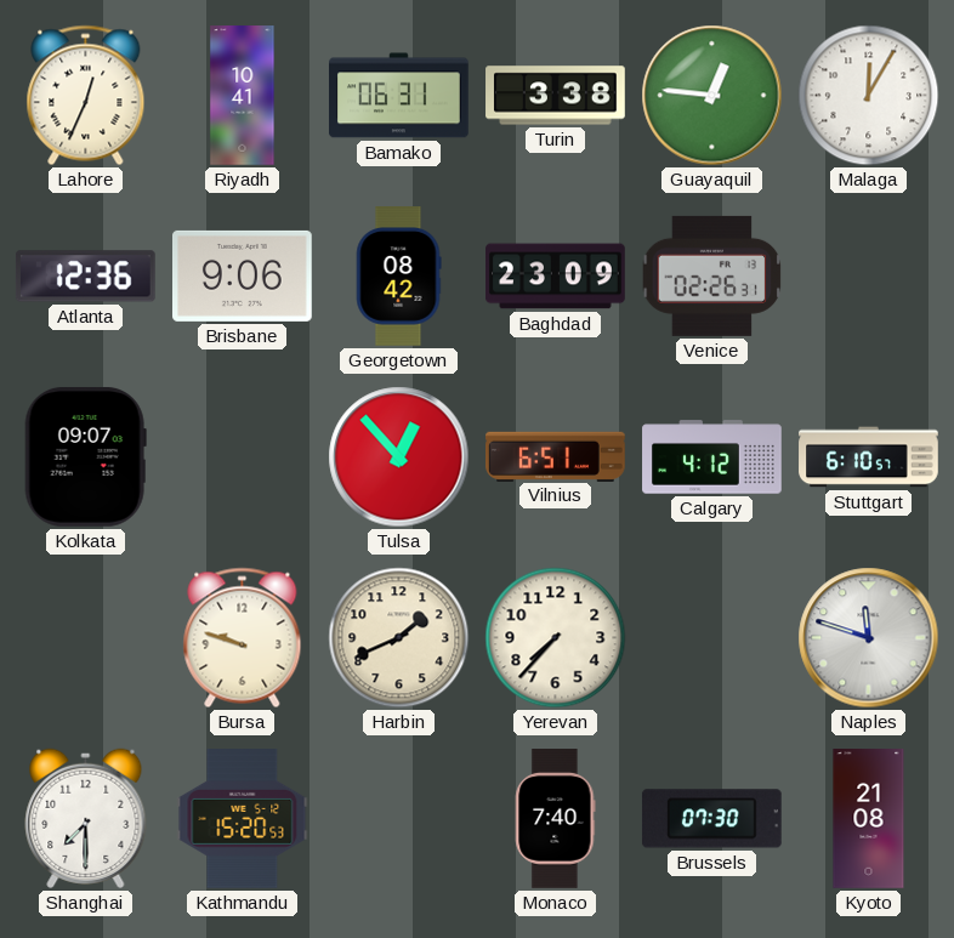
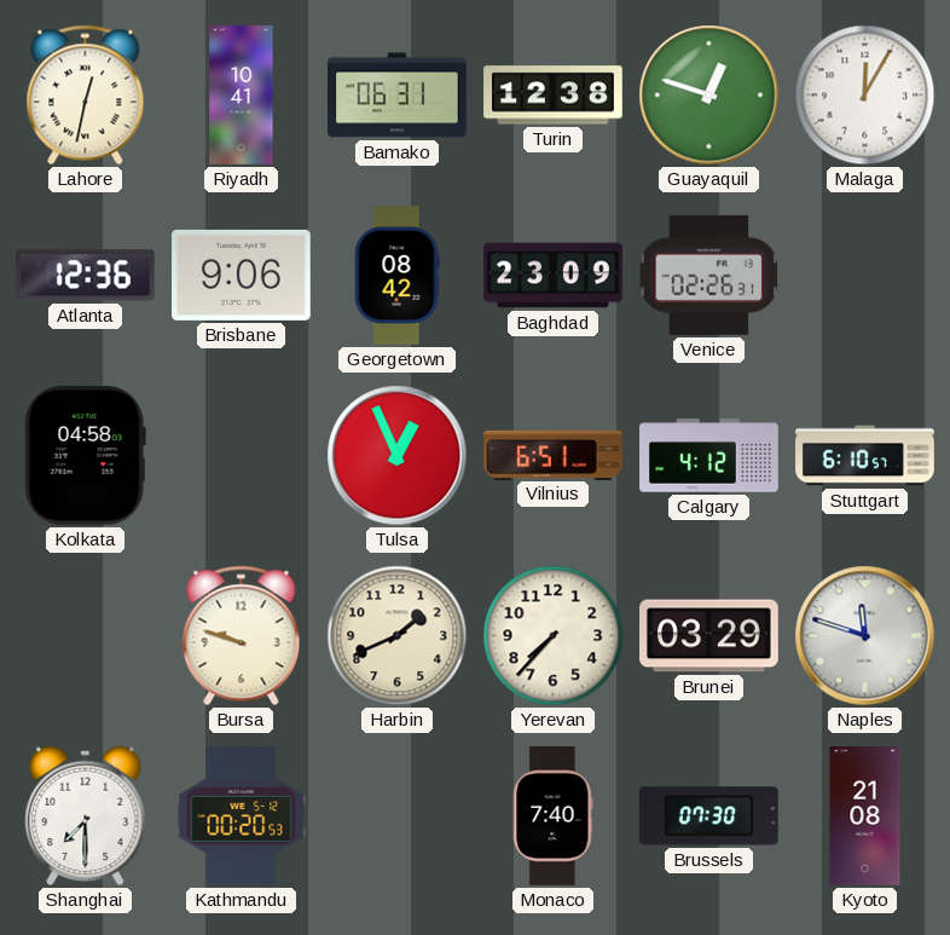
Lahore: 12:34 -> 12:32
Turin: 3:38 -> 12:38
Guayaquil: 12:46 -> 12:48
Kolkata: 09:07 -> 04:58
Tulsa: 12:53 -> 12:56
Brunei: none -> 03:29
Kathmandu: 15:20 -> 00:20
